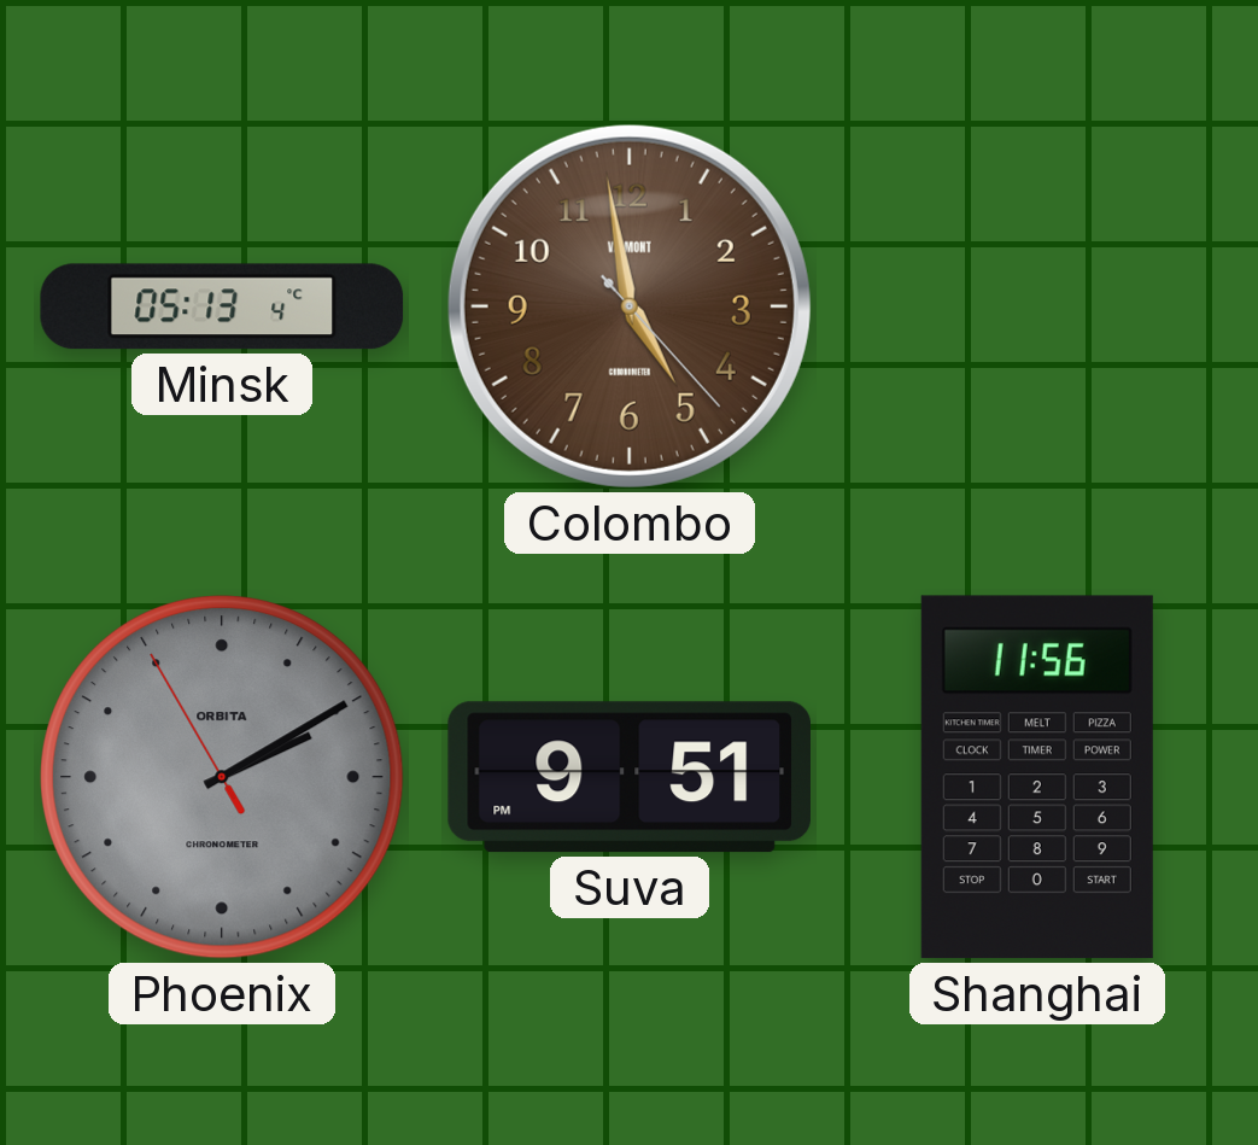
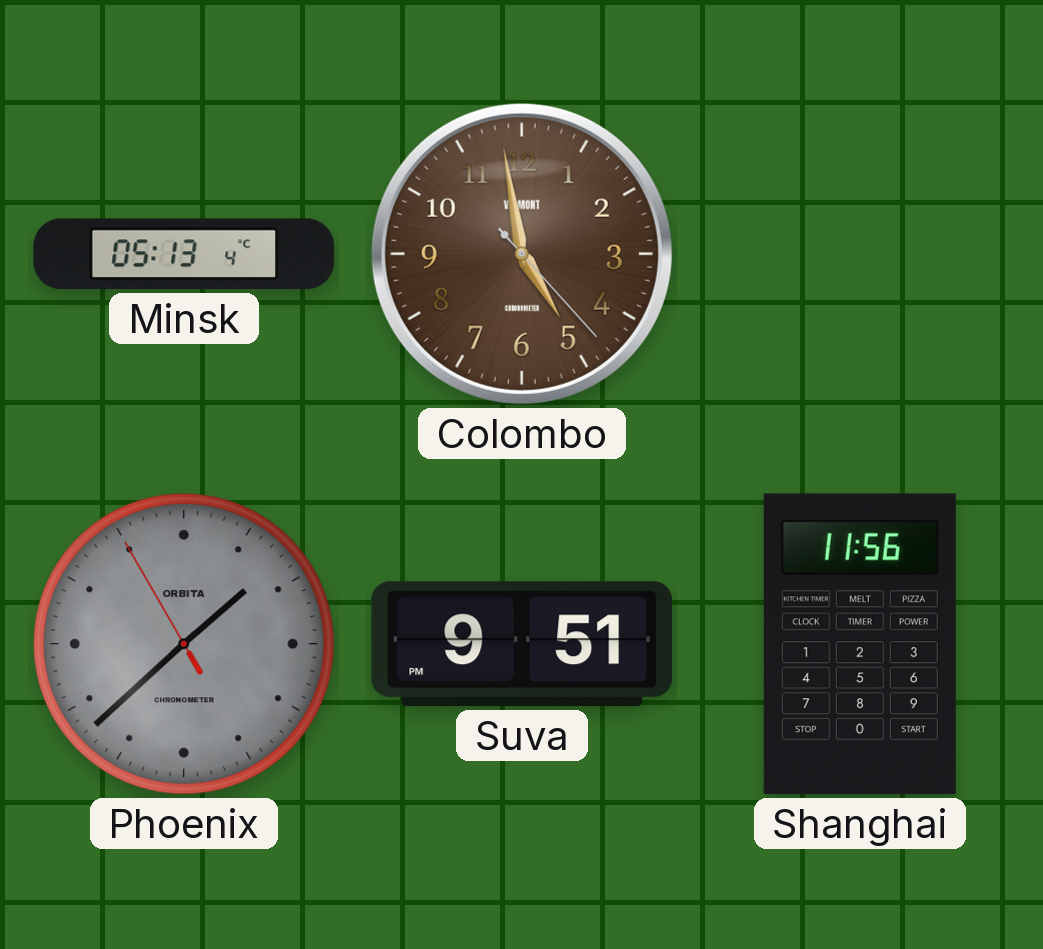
Phoenix: 2:09 -> 1:37
